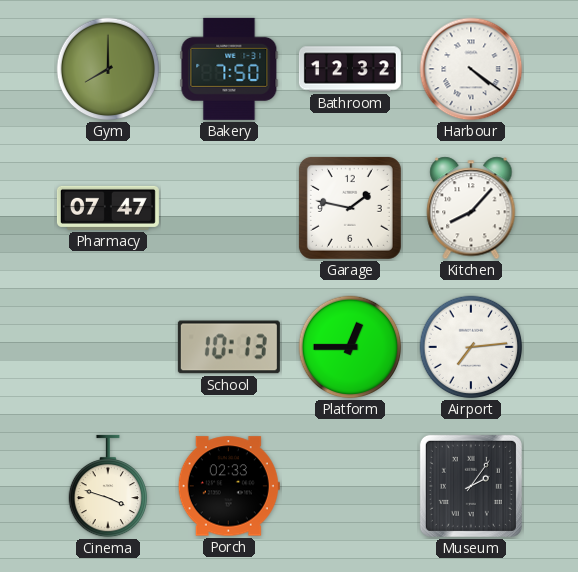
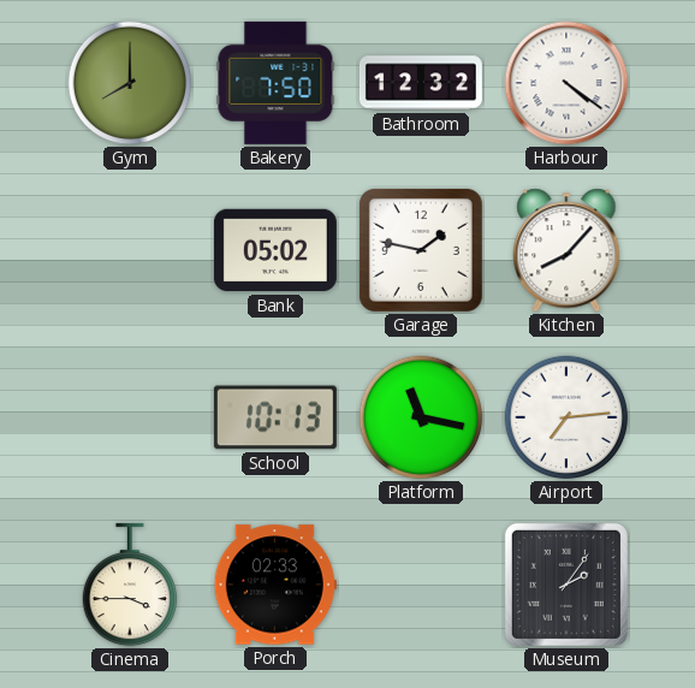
Pharmacy: 07:47 -> none
Bank: none -> 05:02
Platform: 12:45 -> 11:17
Cinema: 3:48 -> 3:45
